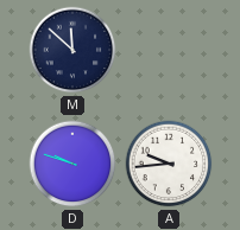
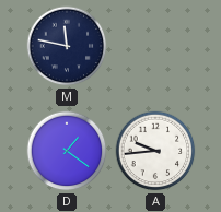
M: 11:52 -> 11:47
D: 9:48 -> 1:21
